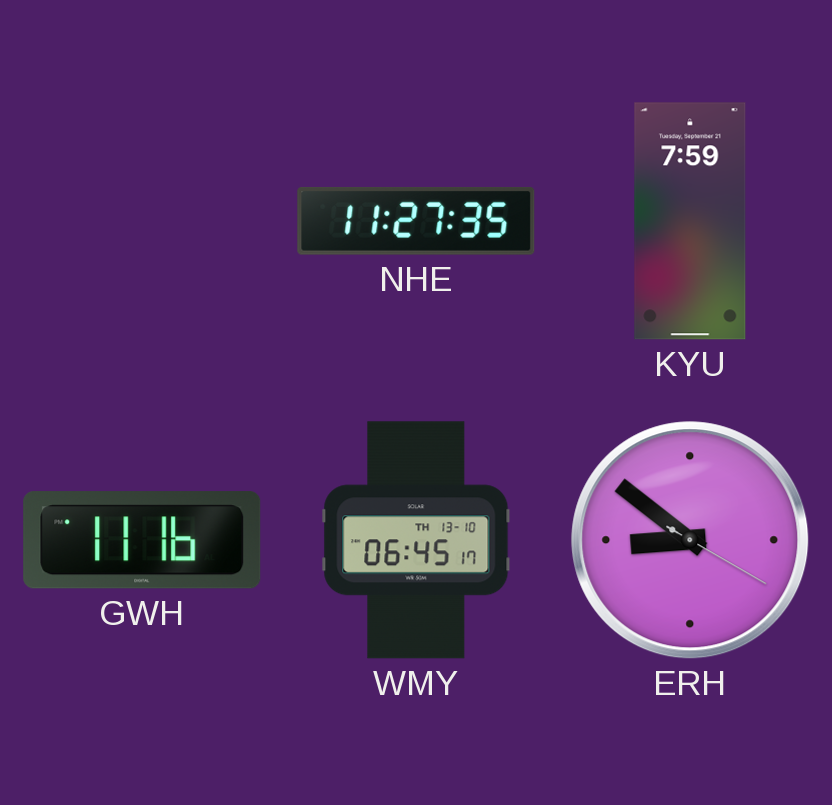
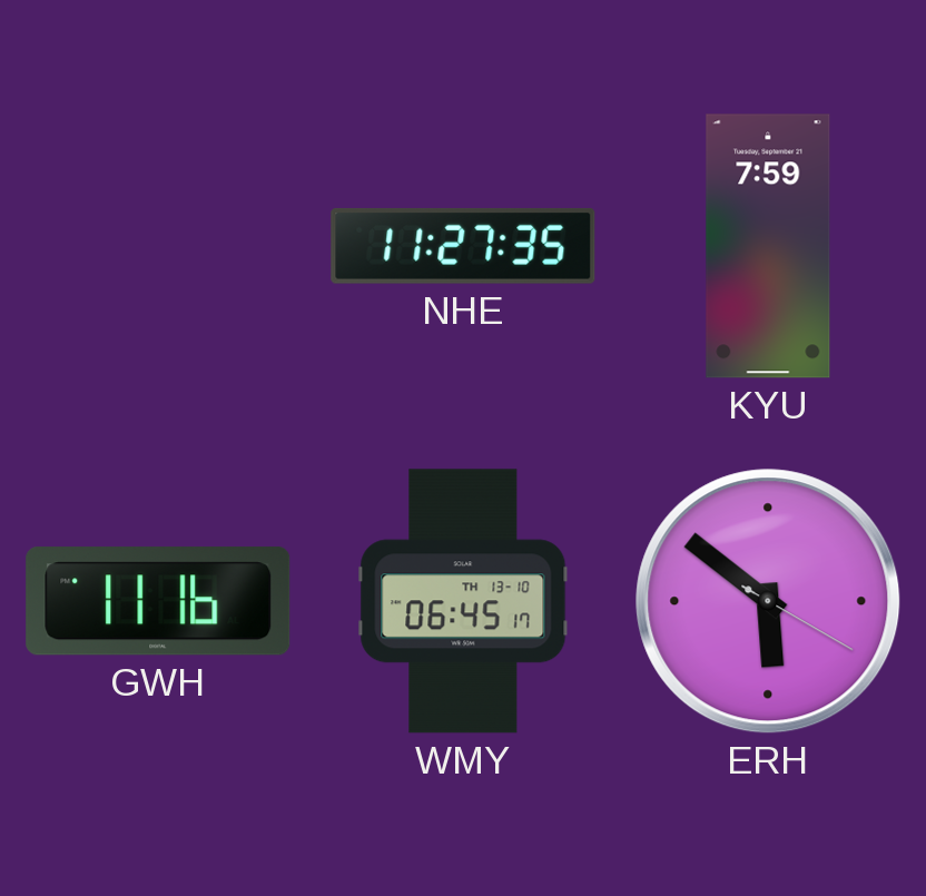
ERH: 8:51 -> 5:51
